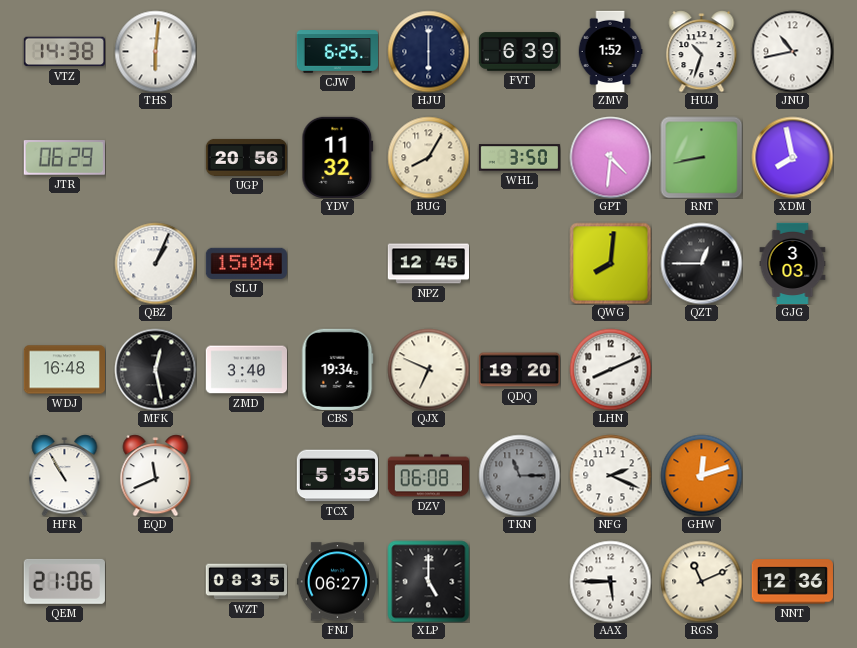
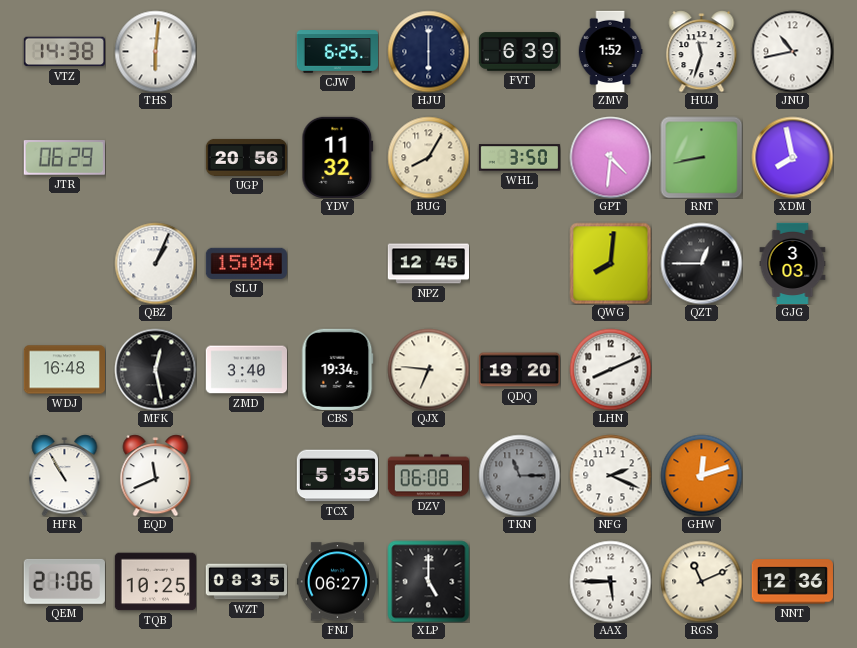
HUJ: 10:33 -> 11:33
QJX: 6:49 -> 6:46
TQB: none -> 10:25
